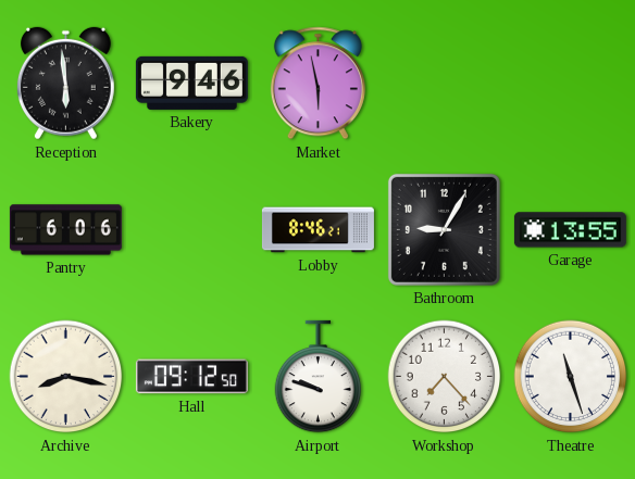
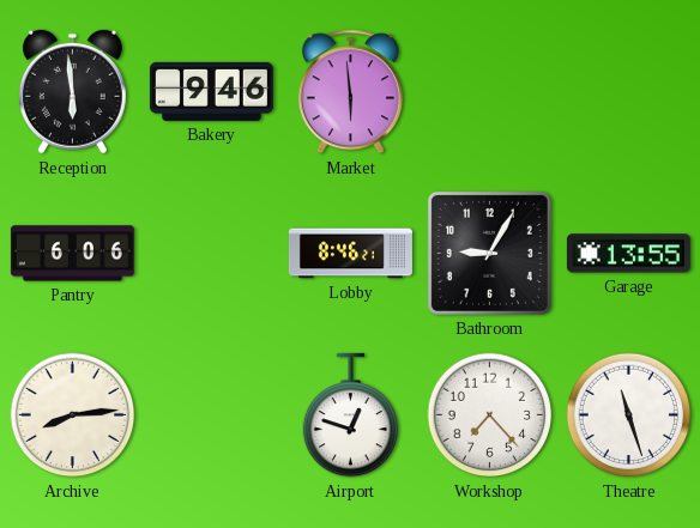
Market: 5:58 -> 5:59
Archive: 8:17 -> 8:14
Hall: 09:12 -> none
Airport: 9:48 -> 12:48
